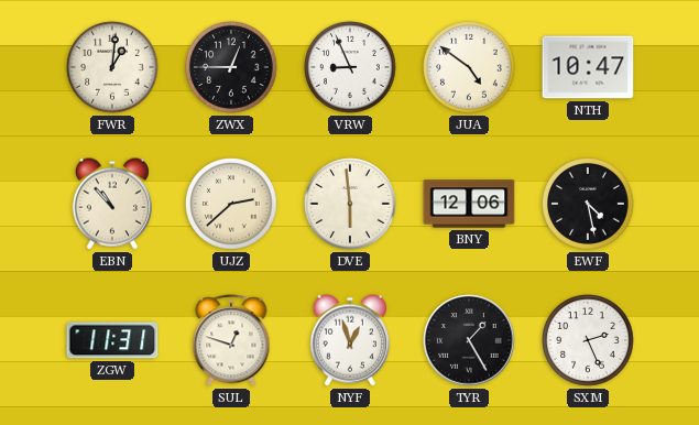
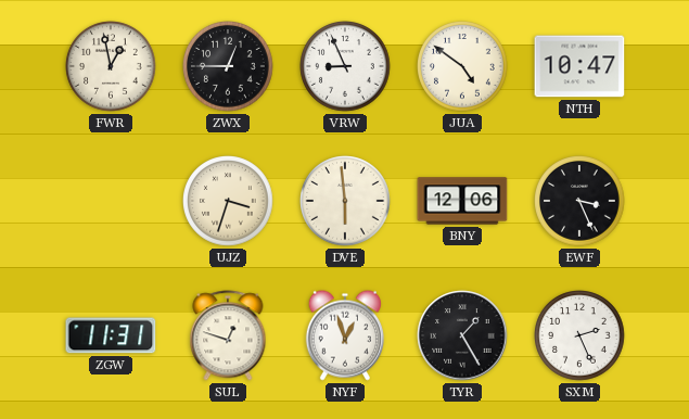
FWR: 1:01 -> 12:58
EBN: 10:53 -> none
UJZ: 2:38 -> 3:33
EWF: 4:28 -> 3:26
